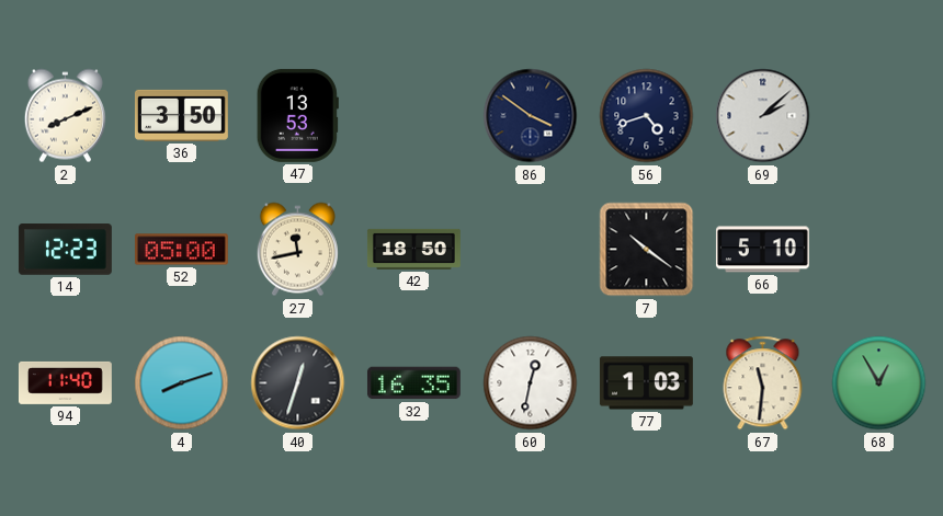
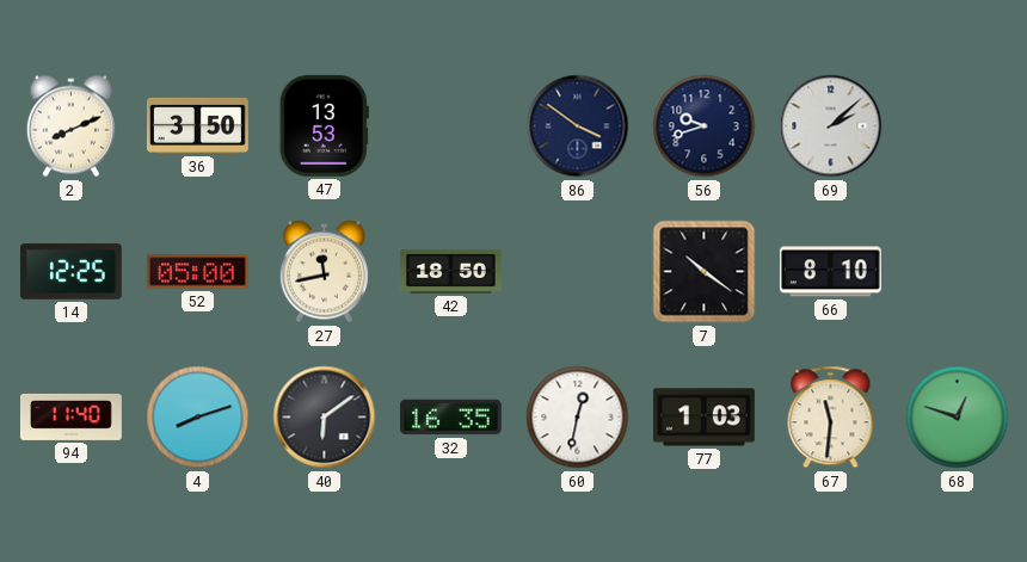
56: 4:42 -> 9:42
14: 12:23 -> 12:25
66: 5:10 -> 8:10
40: 12:33 -> 6:09
68: 12:55 -> 12:48
